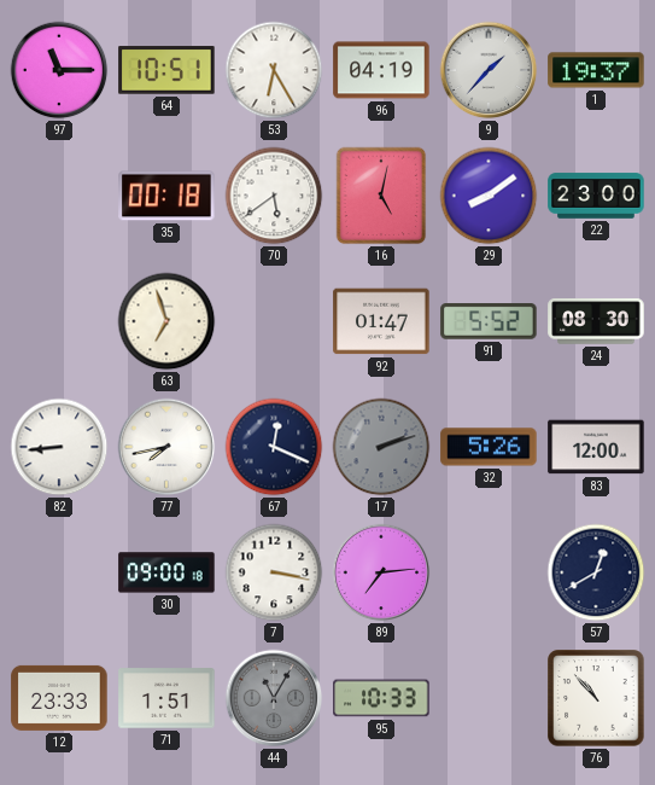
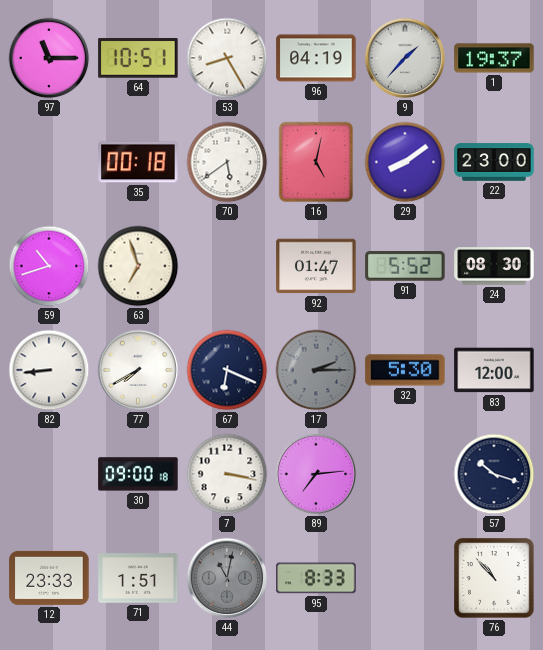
53: 6:25 -> 8:25
59: none -> 10:42
77: 7:43 -> 7:40
67: 12:19 -> 6:19
17: 2:12 -> 2:15
32: 5:26 -> 5:30
57: 12:40 -> 10:18
44: 11:05 -> 11:02
95: 10:33 -> 8:33
